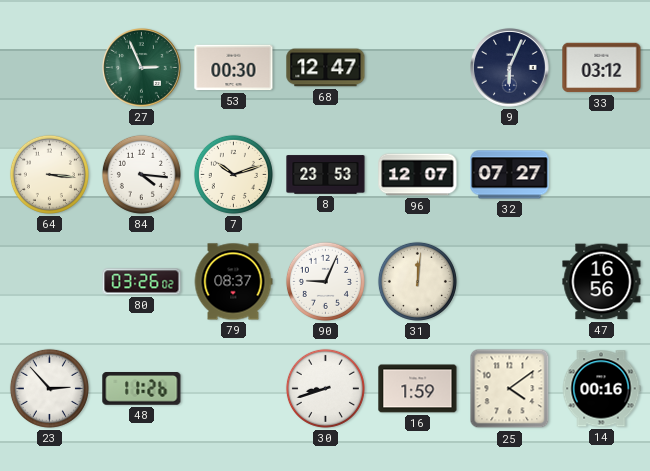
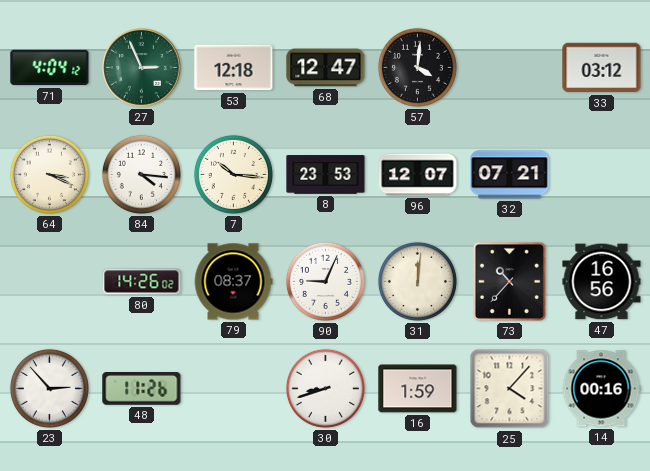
71: none -> 4:04
53: 00:30 -> 12:18
57: none -> 4:01
9: 6:04 -> none
64: 3:16 -> 3:19
7: 10:12 -> 10:16
32: 07:27 -> 07:21
80: 03:26 -> 14:26
73: none -> 10:37
25: 4:09 -> 4:07
